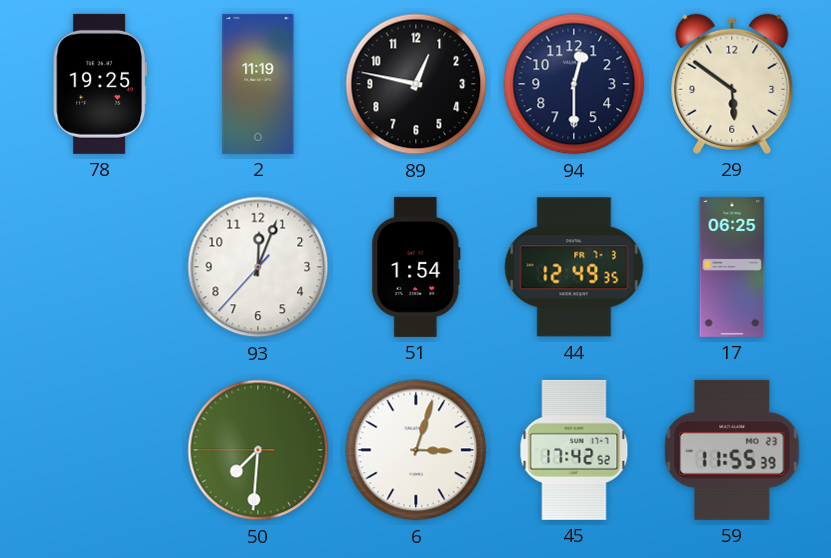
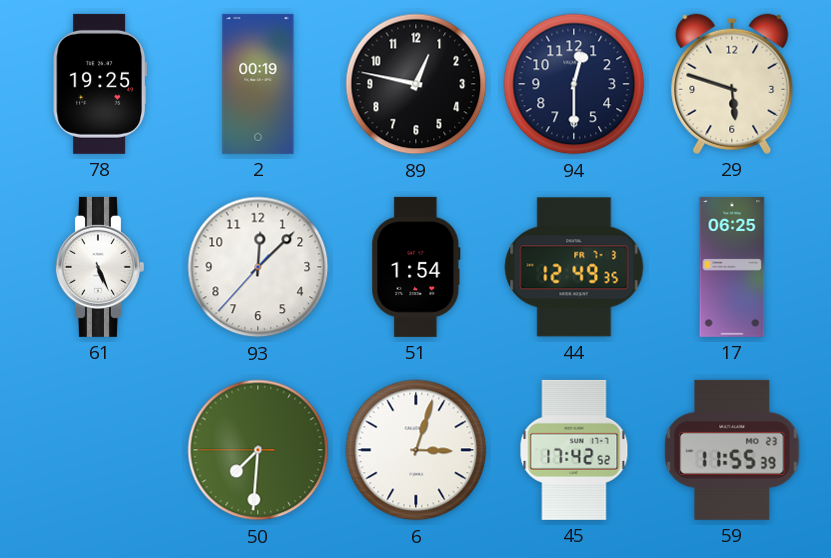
2: 11:19 -> 00:19
29: 5:51 -> 5:48
61: none -> 5:26
93: 12:03 -> 12:07
